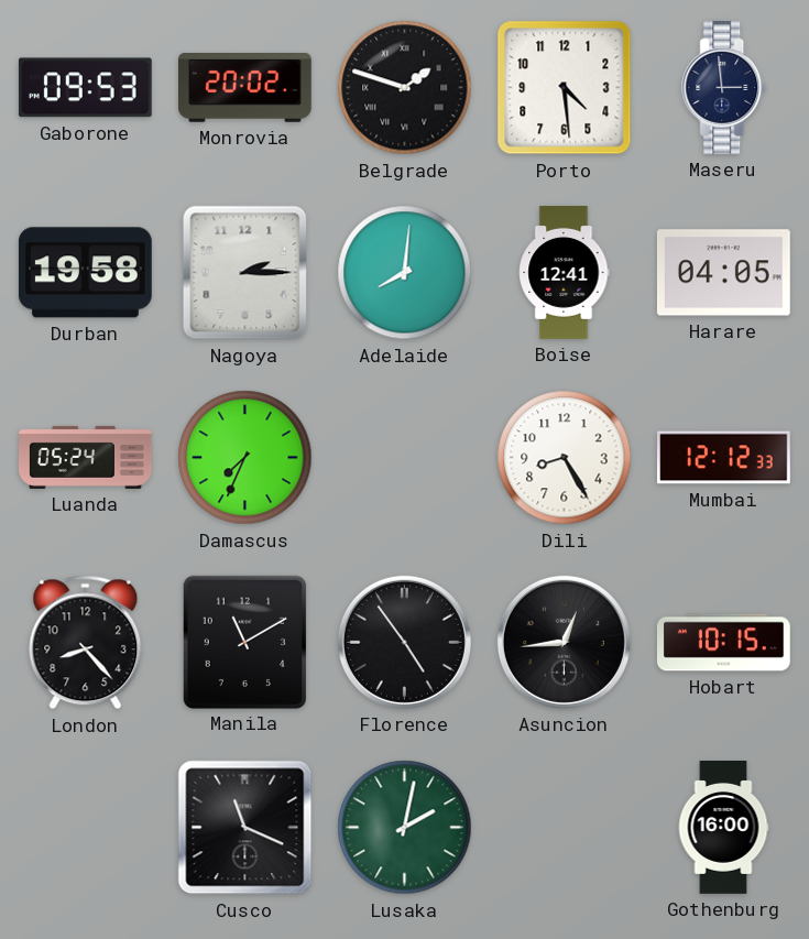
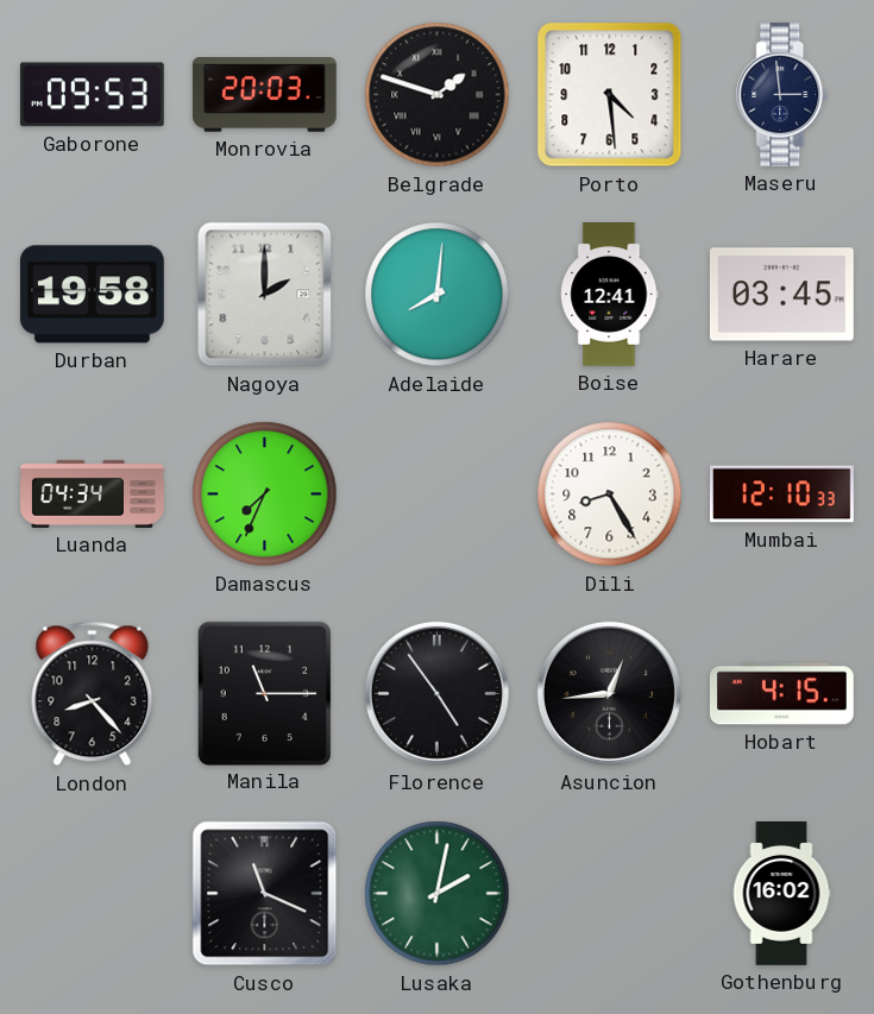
Monrovia: 20:02 -> 20:03
Nagoya: 2:15 -> 2:00
Harare: 04:05 -> 03:45
Luanda: 05:24 -> 04:34
Mumbai: 12:12 -> 12:10
Manila: 11:10 -> 11:15
Hobart: 10:15 -> 4:15
Gothenburg: 16:00 -> 16:02
